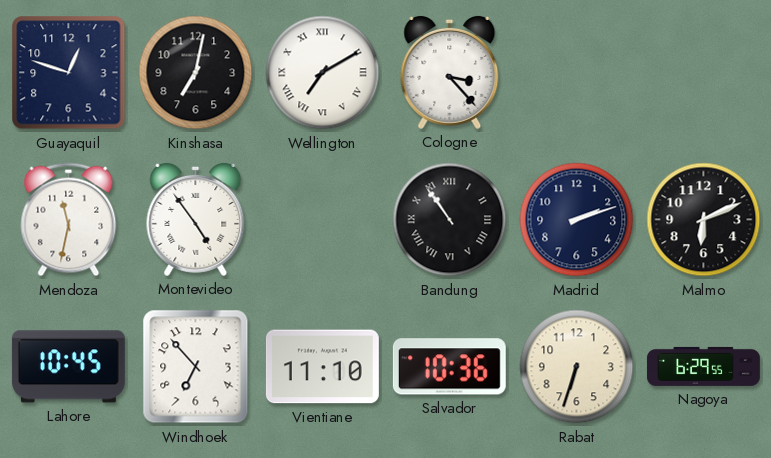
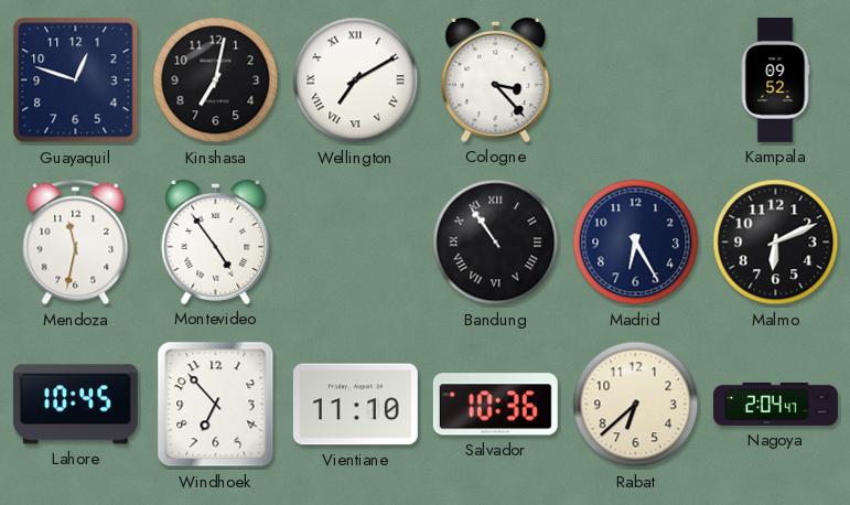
Kampala: none -> 09:52
Madrid: 2:12 -> 6:25
Rabat: 6:33 -> 6:38
Nagoya: 6:29 -> 2:04
